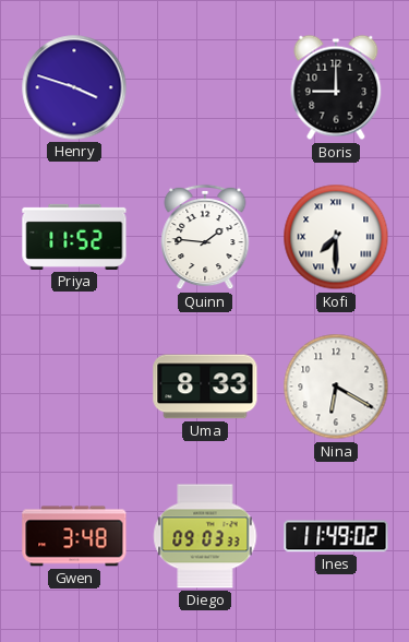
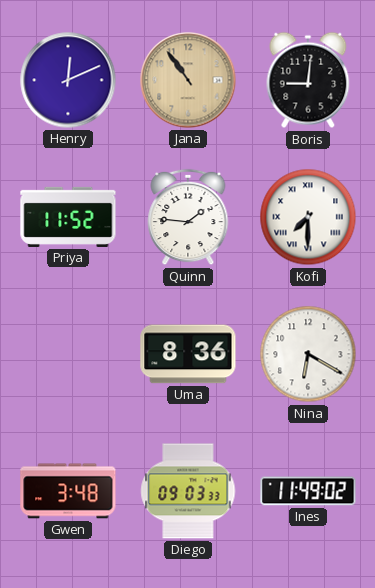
Henry: 3:48 -> 12:11
Jana: none -> 10:54
Boris: 9:00 -> 9:01
Uma: 8:33 -> 8:36
